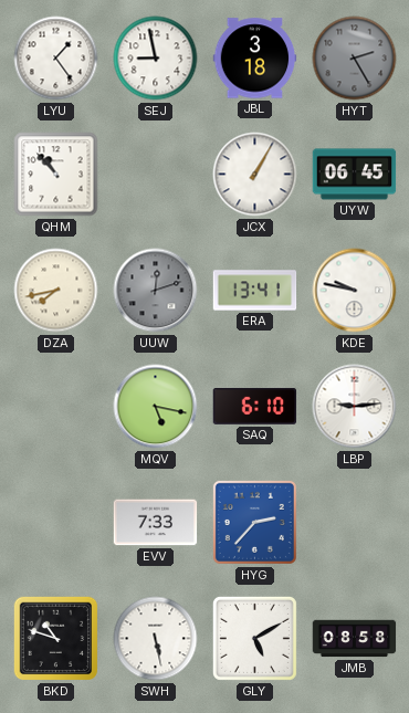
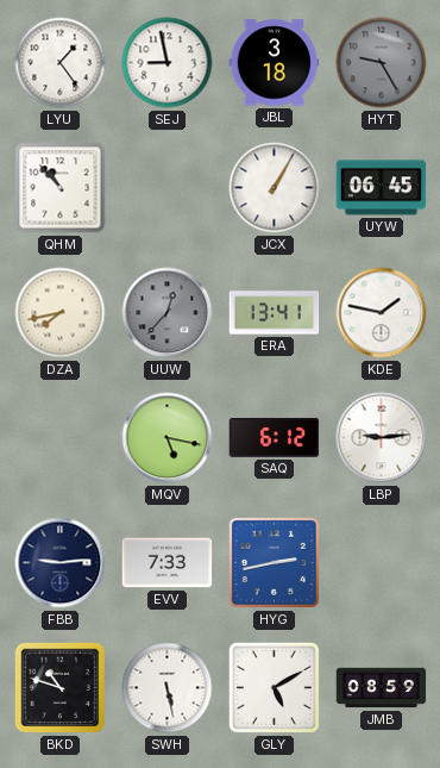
HYT: 2:25 -> 9:25
UUW: 12:12 -> 12:37
KDE: 9:47 -> 1:47
SAQ: 6:10 -> 6:12
FBB: none -> 9:14
HYG: 2:37 -> 2:43
JMB: 08:58 -> 08:59
